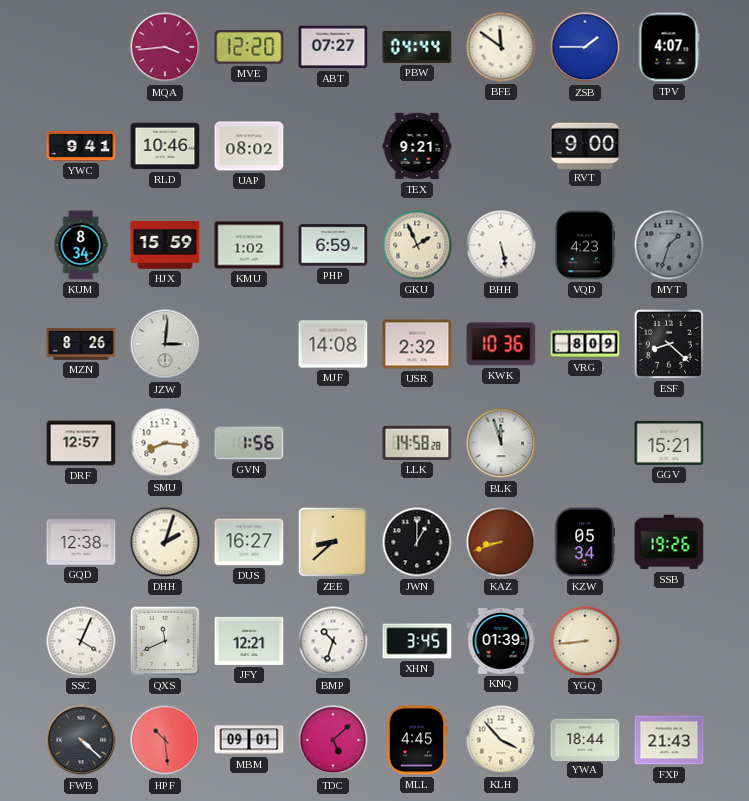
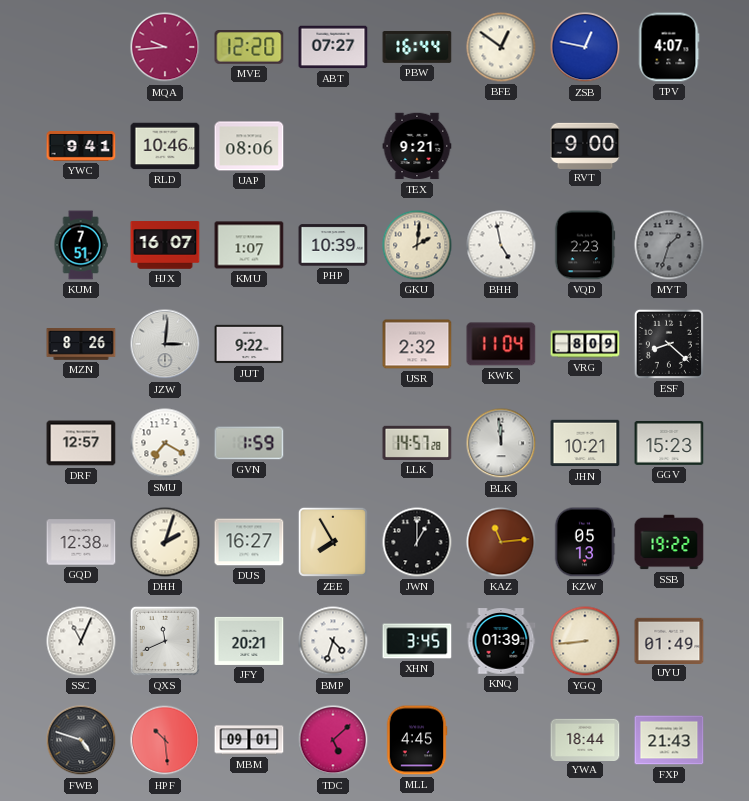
MQA: 3:44 -> 9:44
PBW: 04:44 -> 16:44
BFE: 11:51 -> 12:51
ZSB: 1:45 -> 12:47
UAP: 08:02 -> 08:06
KUM: 8:34 -> 7:51
HJX: 15:59 -> 16:07
KMU: 1:02 -> 1:07
PHP: 6:59 -> 10:39
GKU: 1:56 -> 2:01
BHH: 5:28 -> 4:58
VQD: 4:23 -> 2:23
JUT: none -> 9:22
MJF: 14:08 -> none
KWK: 10:36 -> 11:04
SMU: 8:16 -> 7:20
GVN: 1:56 -> 1:59
LLK: 14:58 -> 14:57
BLK: 11:57 -> 11:59
JHN: none -> 10:21
GGV: 15:21 -> 15:23
ZEE: 8:38 -> 7:55
KAZ: 8:42 -> 11:14
KZW: 05:34 -> 05:13
SSB: 19:26 -> 19:22
SSC: 4:04 -> 11:04
JFY: 12:21 -> 20:21
BMP: 10:33 -> 4:33
UYU: none -> 01:49
FWB: 4:22 -> 4:48
KLH: 3:53 -> none
